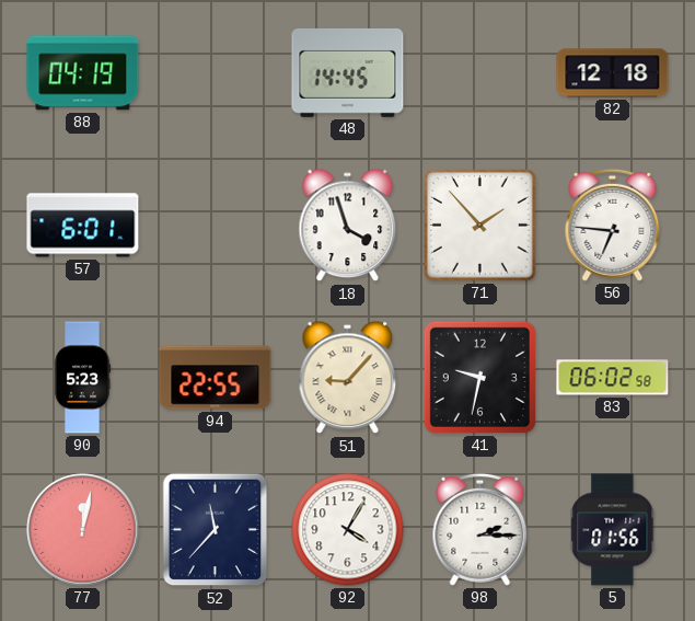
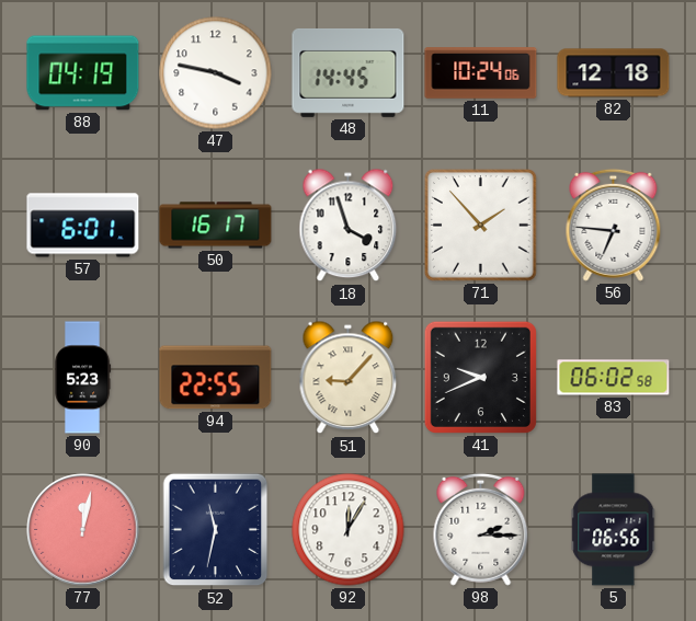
47: none -> 3:47
11: none -> 10:24
50: none -> 16:17
41: 9:32 -> 9:41
52: 11:37 -> 11:32
92: 4:05 -> 12:05
5: 01:56 -> 06:56
